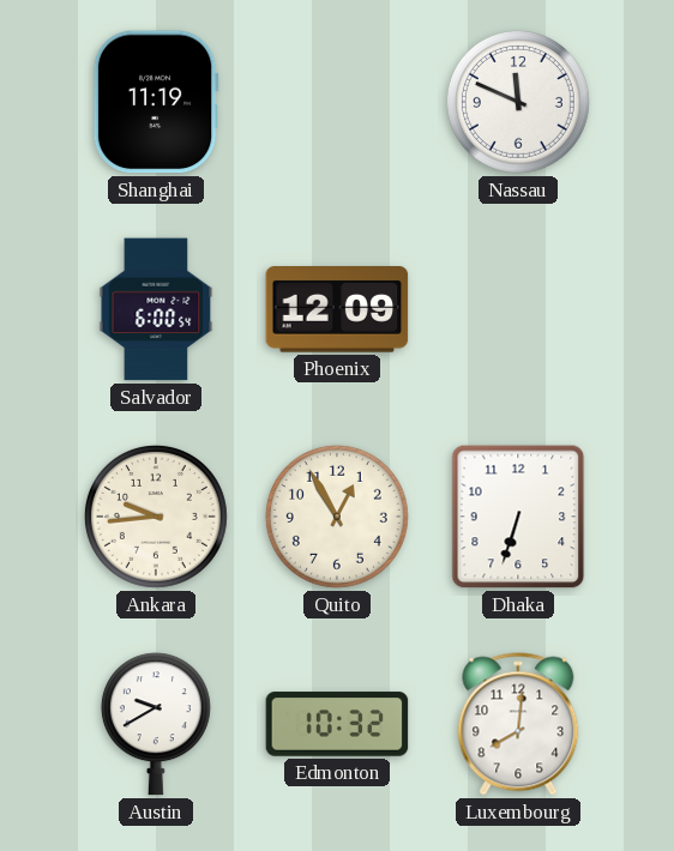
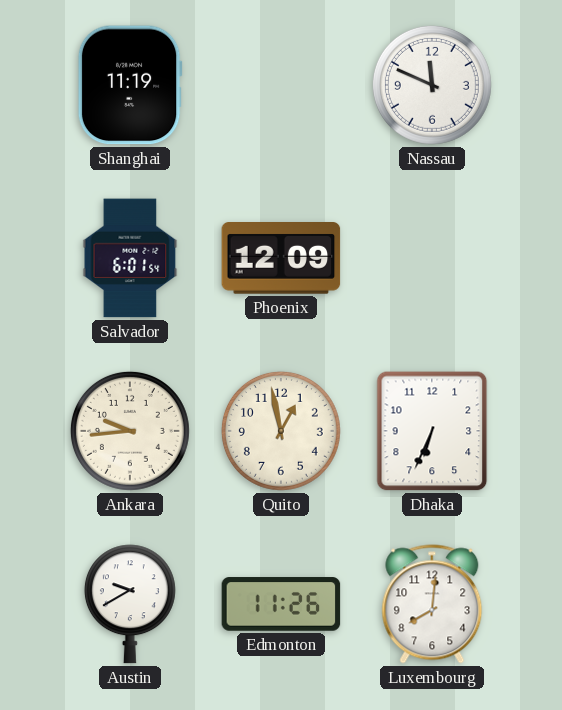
Salvador: 6:00 -> 6:01
Quito: 12:55 -> 12:58
Dhaka: 6:33 -> 6:34
Edmonton: 10:32 -> 11:26
